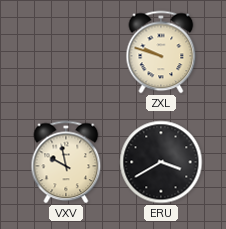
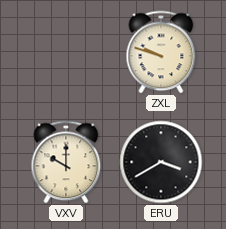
VXV: 9:58 -> 10:00
